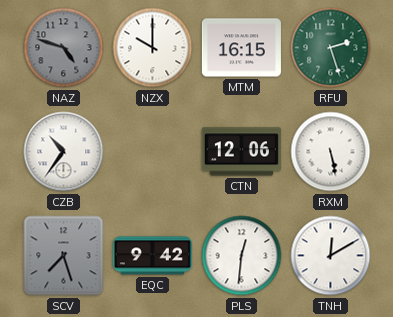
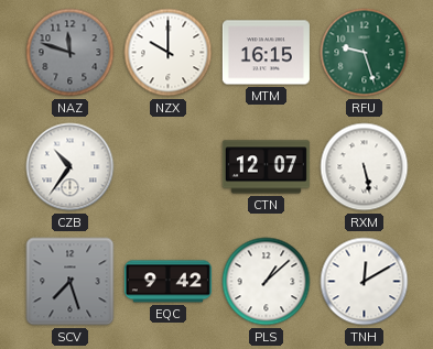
NAZ: 4:48 -> 11:48
RFU: 2:27 -> 9:27
CTN: 12:06 -> 12:07
PLS: 12:31 -> 1:08
